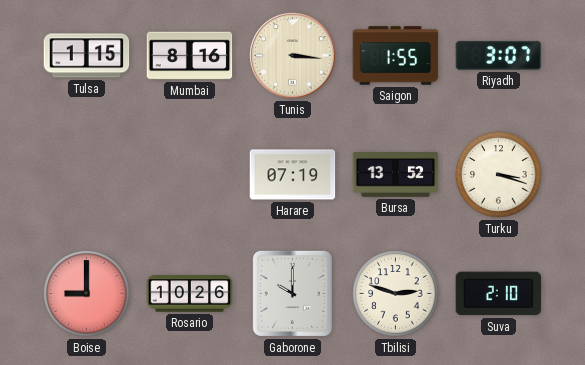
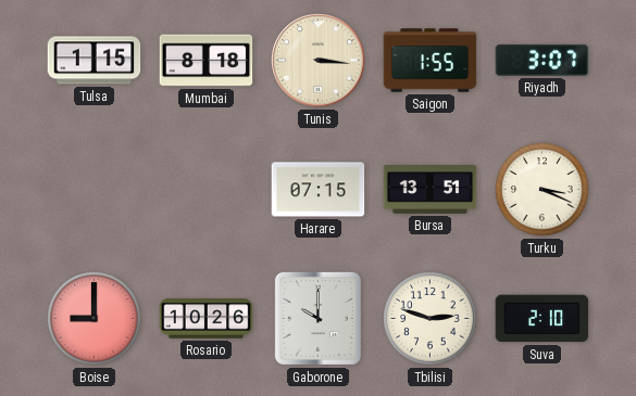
Mumbai: 8:16 -> 8:18
Harare: 07:19 -> 07:15
Bursa: 13:52 -> 13:51
Turku: 3:18 -> 3:19
